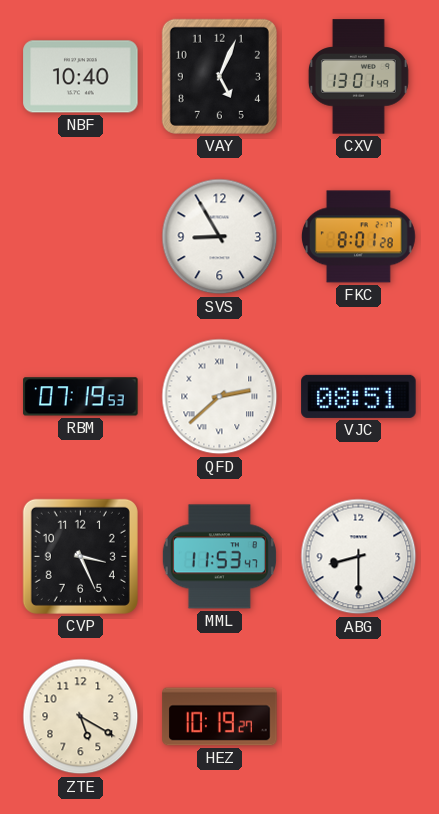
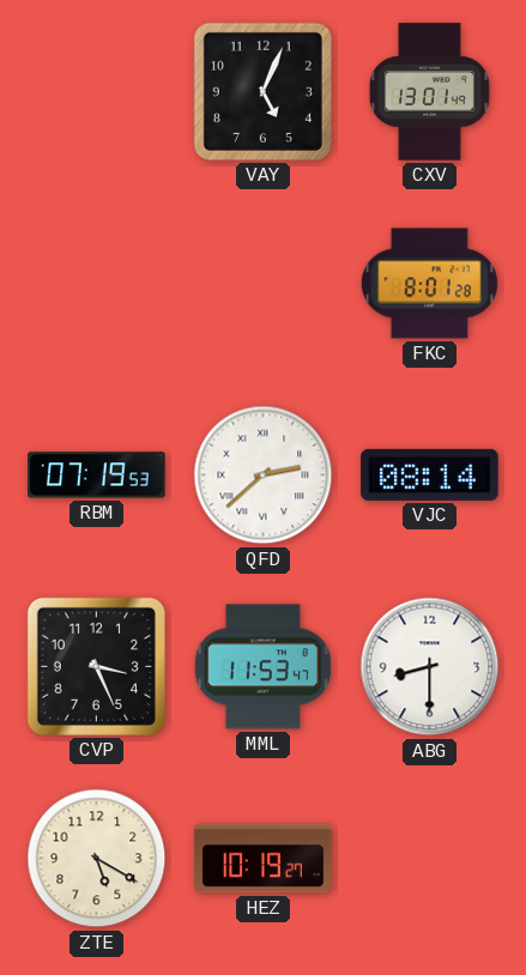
NBF: 10:40 -> none
SVS: 8:55 -> none
VJC: 08:51 -> 08:14
